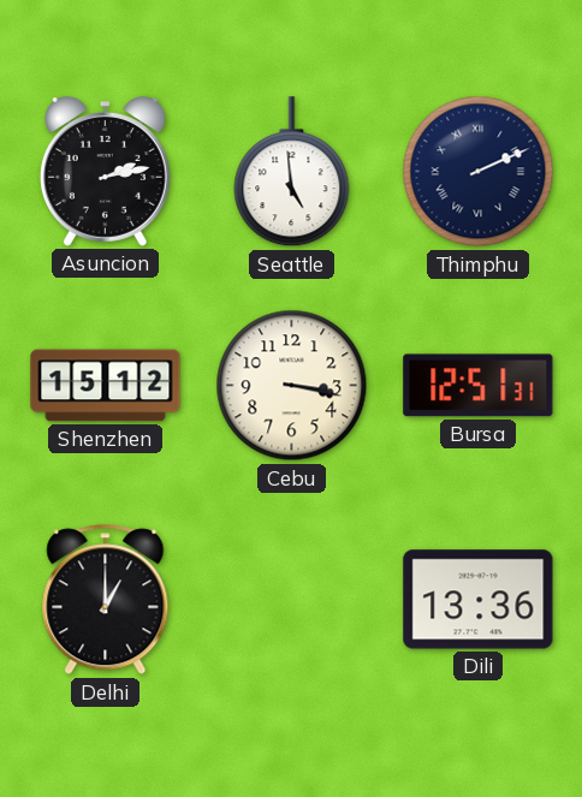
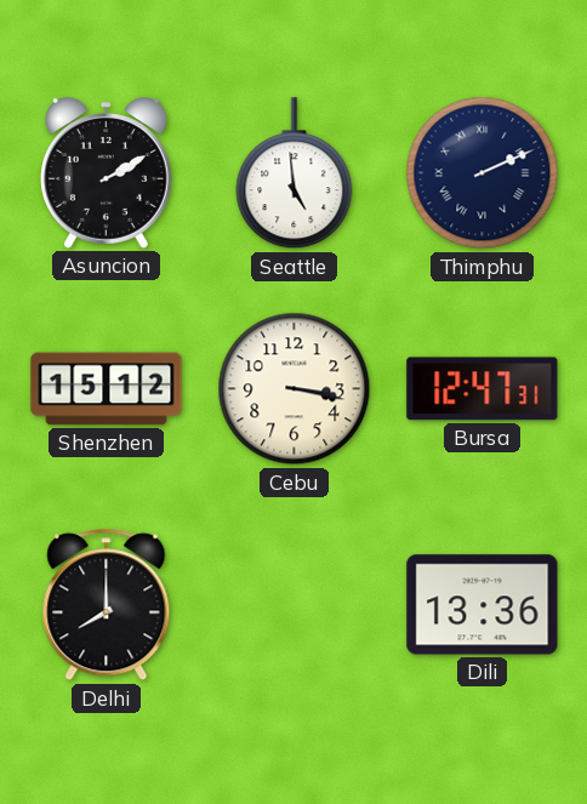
Asuncion: 2:13 -> 2:10
Bursa: 12:51 -> 12:47
Delhi: 1:00 -> 8:00
